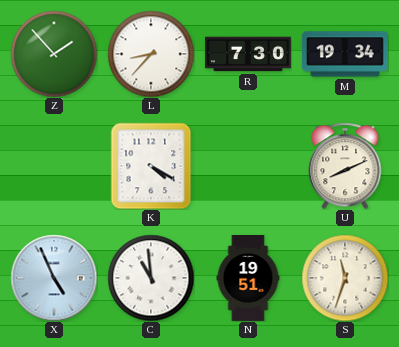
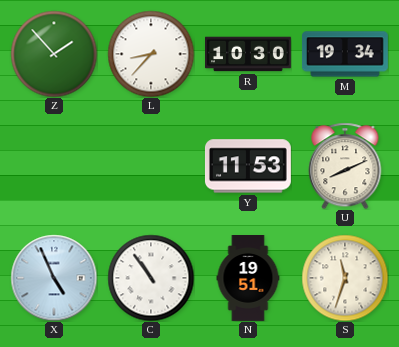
R: 7:30 -> 10:30
K: 4:20 -> none
Y: none -> 11:53
C: 10:59 -> 10:54
